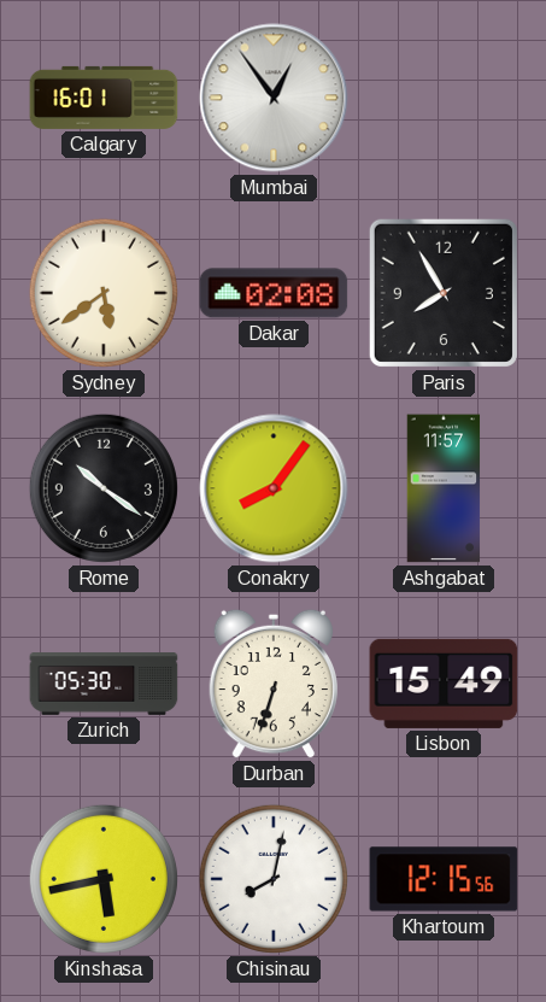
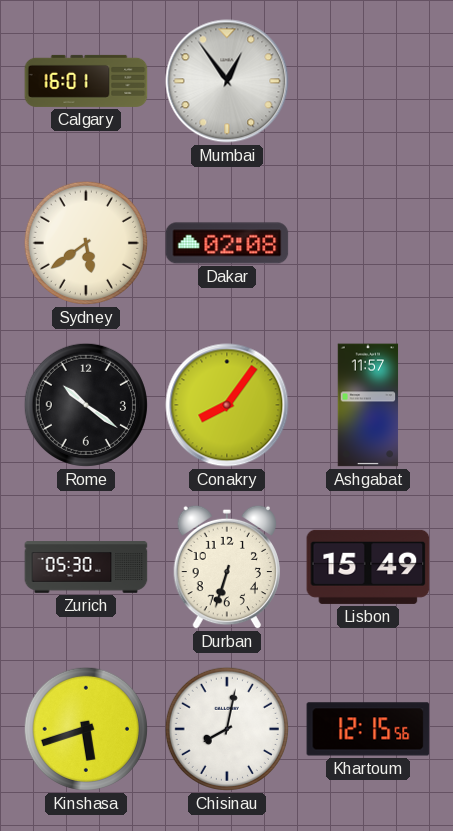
Paris: 7:55 -> none
Kinshasa: 5:43 -> 5:42
